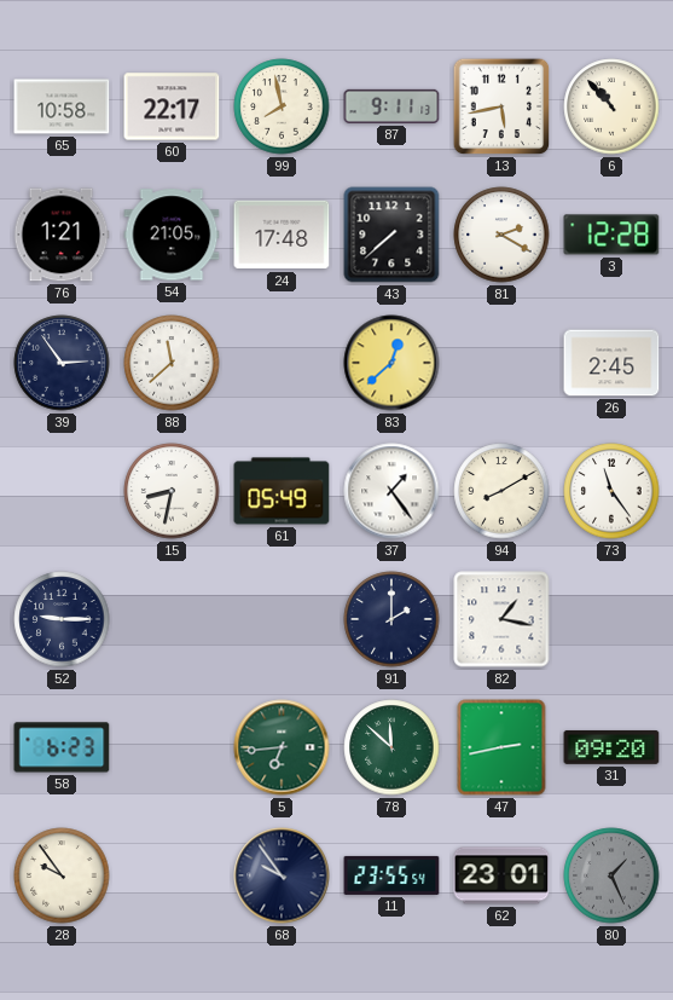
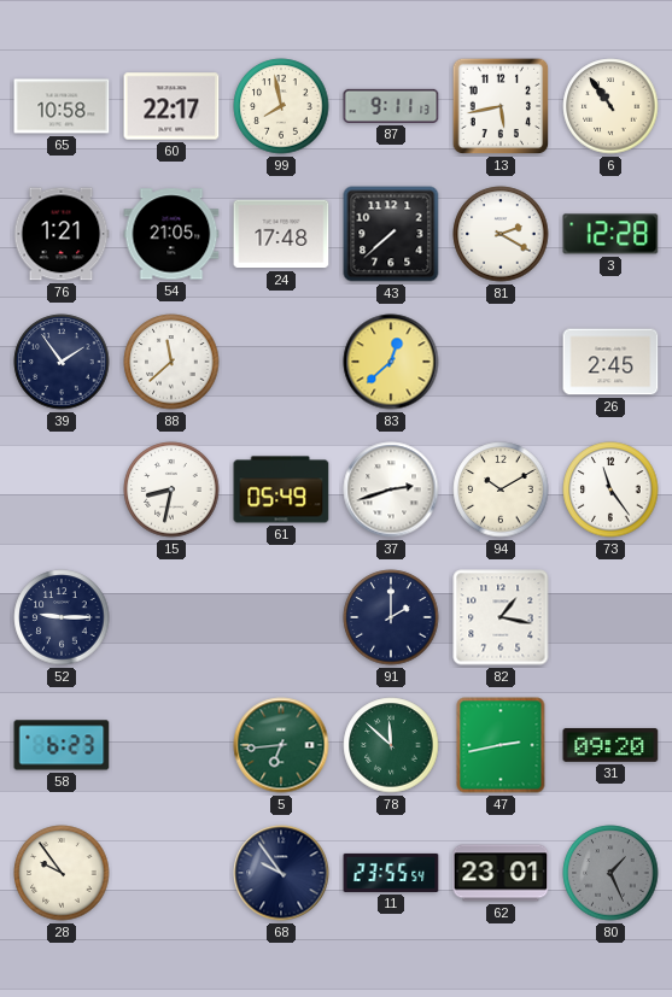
6: 10:53 -> 10:54
39: 2:54 -> 1:54
37: 1:24 -> 2:42
94: 8:10 -> 10:10
